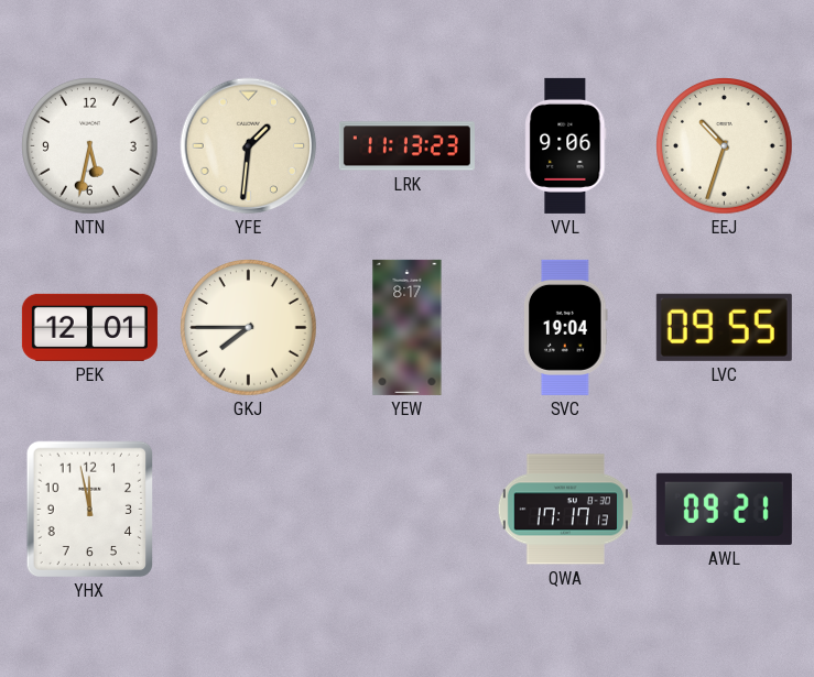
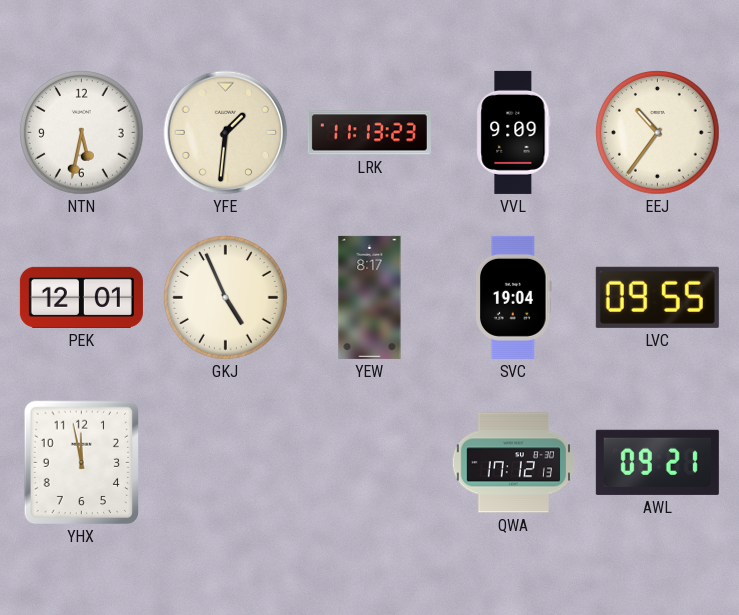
VVL: 9:06 -> 9:09
EEJ: 10:33 -> 10:36
GKJ: 7:45 -> 4:56
QWA: 17:17 -> 17:12
